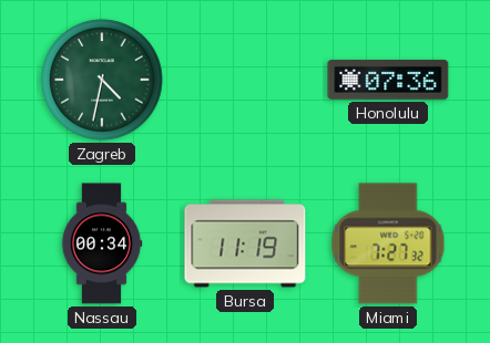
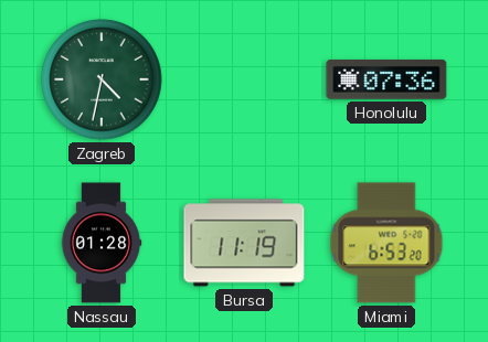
Nassau: 00:34 -> 01:28
Miami: 7:27 -> 6:53
